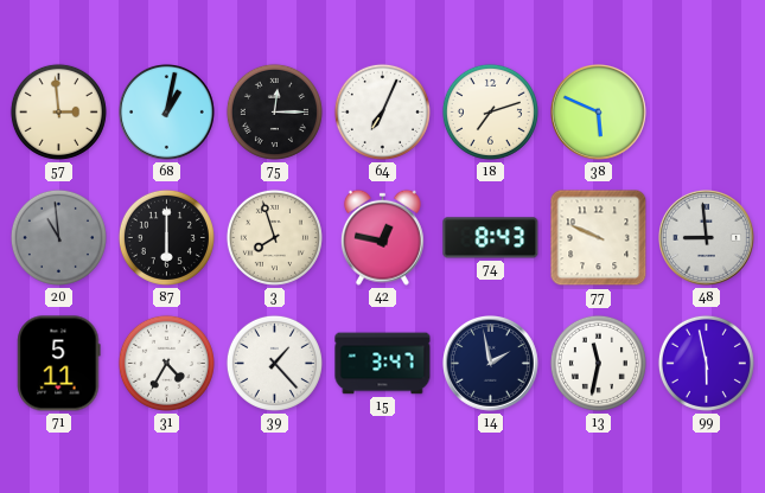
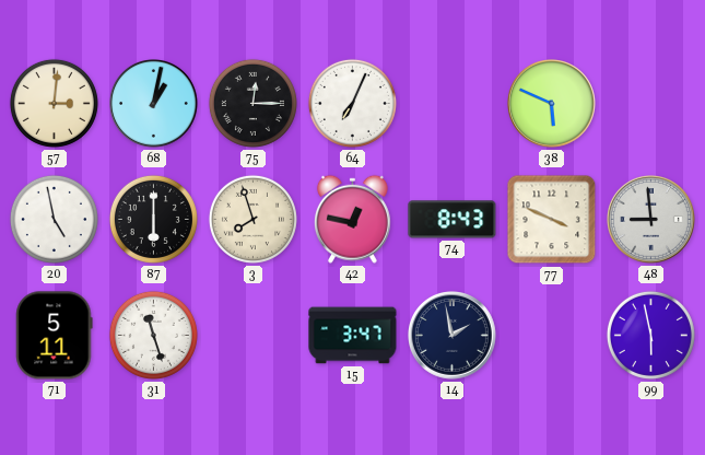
57: 2:59 -> 3:01
18: 7:12 -> none
20: 10:59 -> 4:58
20 dial: grey -> white
77: 9:49 -> 3:49
31: 4:35 -> 11:27
39: 1:23 -> none
13: 11:32 -> none
